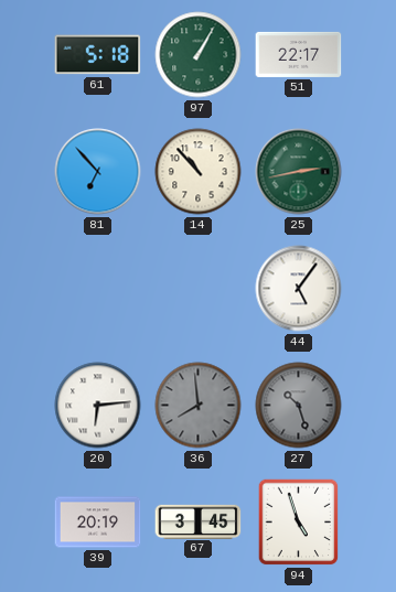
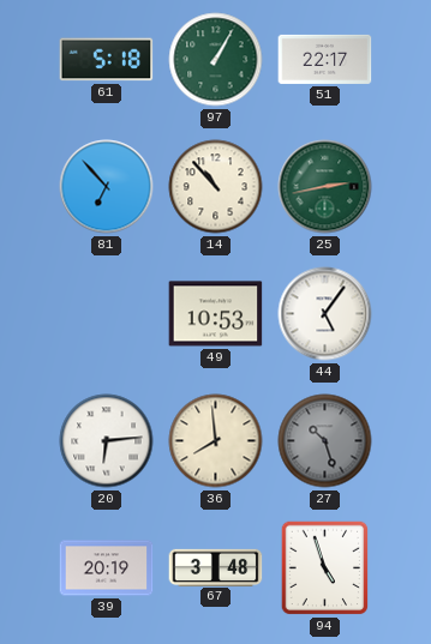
49: none -> 10:53
36 dial: grey -> cream
67: 3:45 -> 3:48
